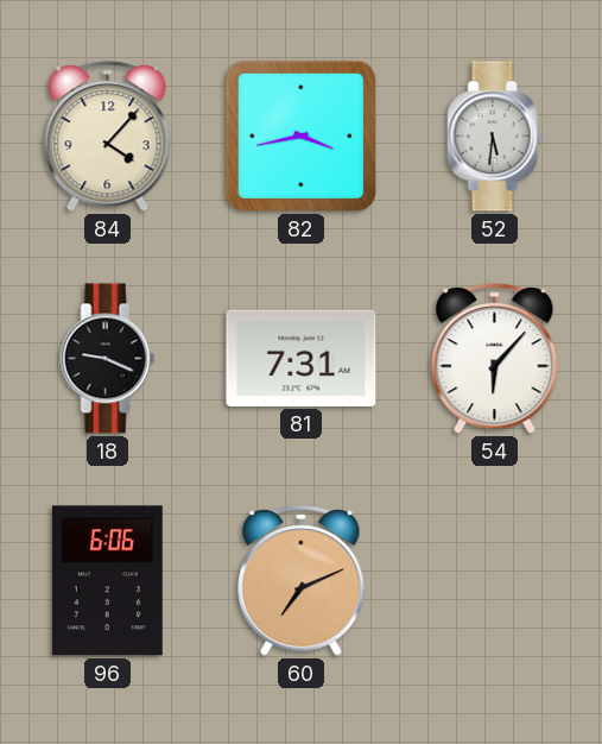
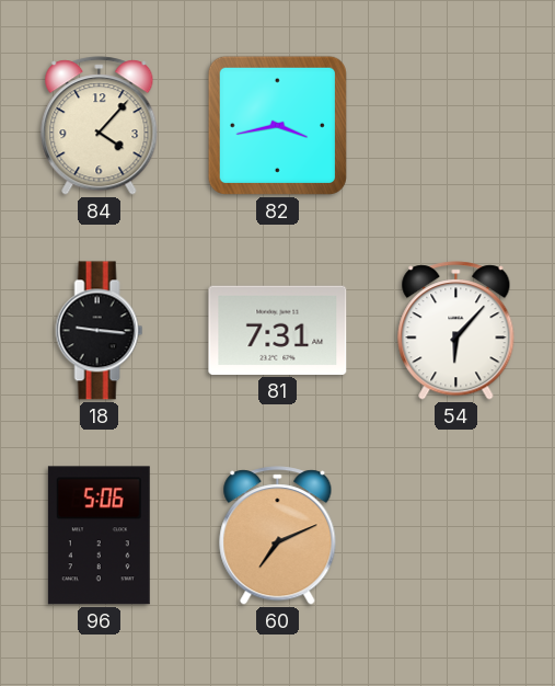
52: 5:31 -> none
18: 9:19 -> 9:16
96: 6:06 -> 5:06
